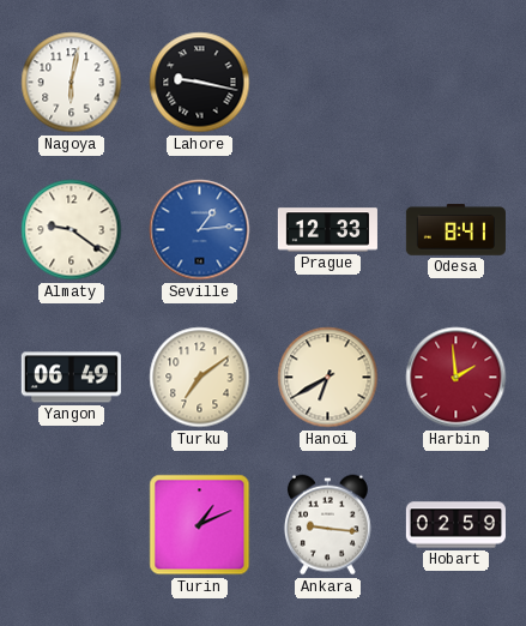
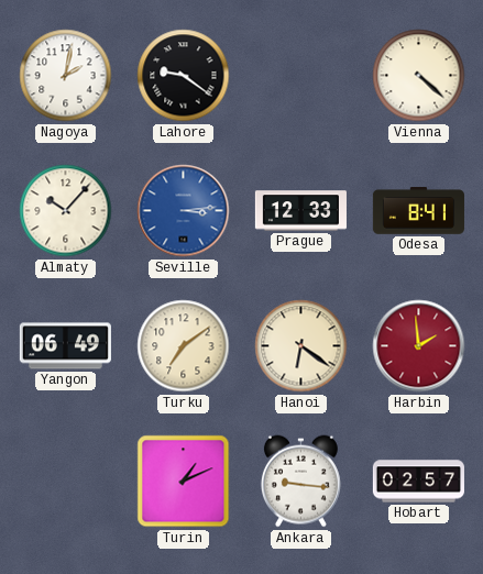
Nagoya: 6:02 -> 2:02
Lahore: 9:17 -> 9:21
Vienna: none -> 4:22
Almaty: 9:21 -> 10:07
Seville: 1:14 -> 3:14
Hanoi: 6:40 -> 6:21
Hobart: 02:59 -> 02:57
